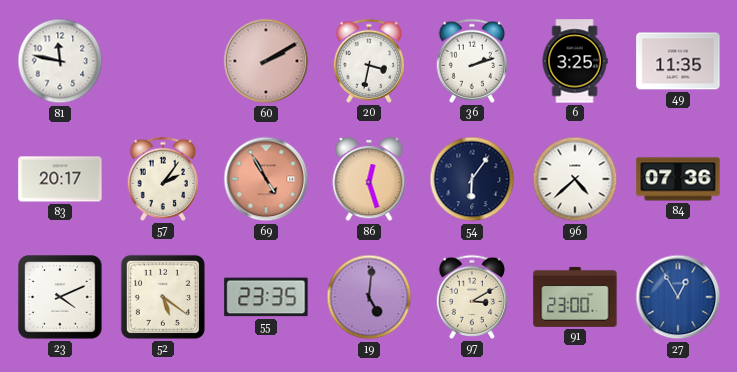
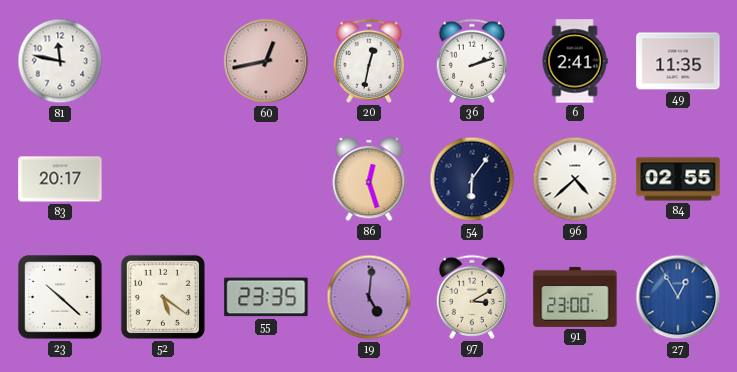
60: 2:10 -> 12:43
20: 3:32 -> 12:32
6: 3:25 -> 2:41
57: 2:06 -> none
69: 4:55 -> none
84: 07:36 -> 02:55
23: 4:11 -> 10:22
